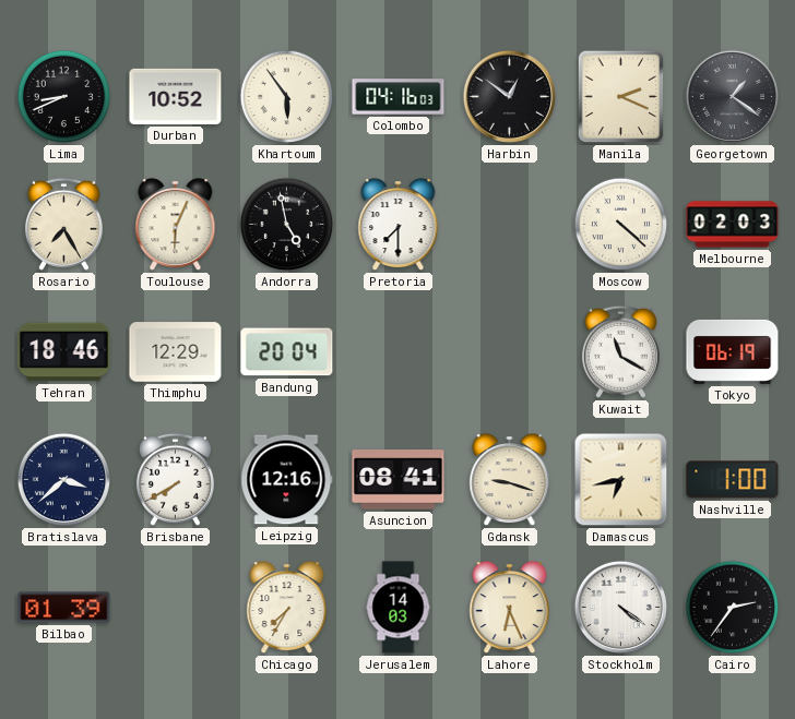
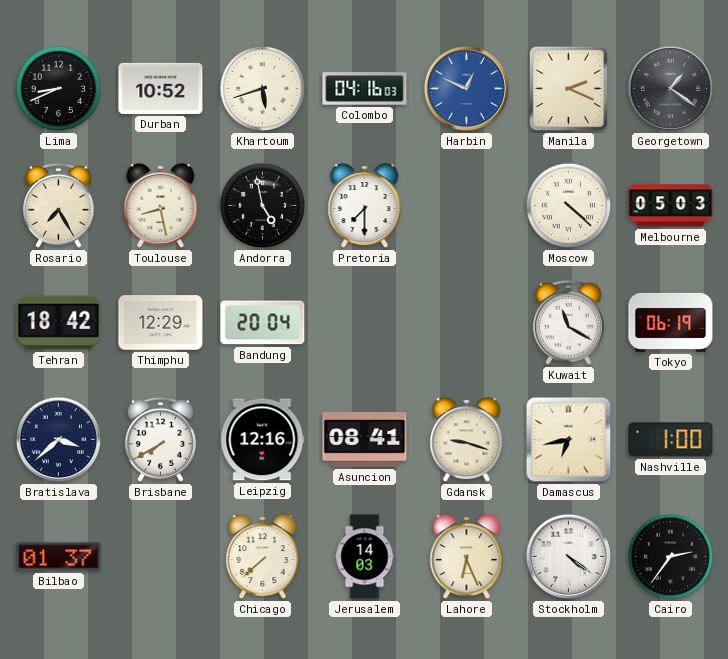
Khartoum: 5:54 -> 5:42
Harbin: 12:51 -> 12:49
Harbin dial: black -> blue
Toulouse: 6:04 -> 8:28
Melbourne: 02:03 -> 05:03
Tehran: 18:46 -> 18:42
Bilbao: 01:39 -> 01:37
Chicago: 7:35 -> 7:38
